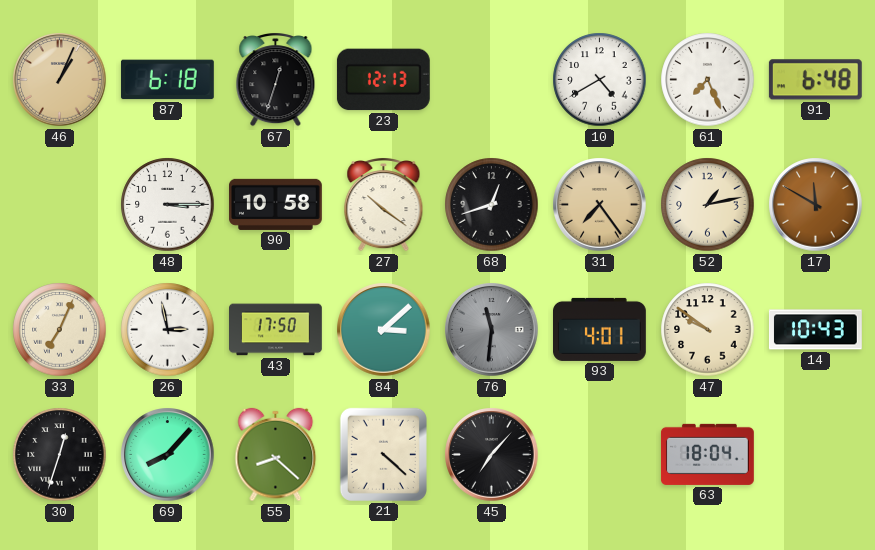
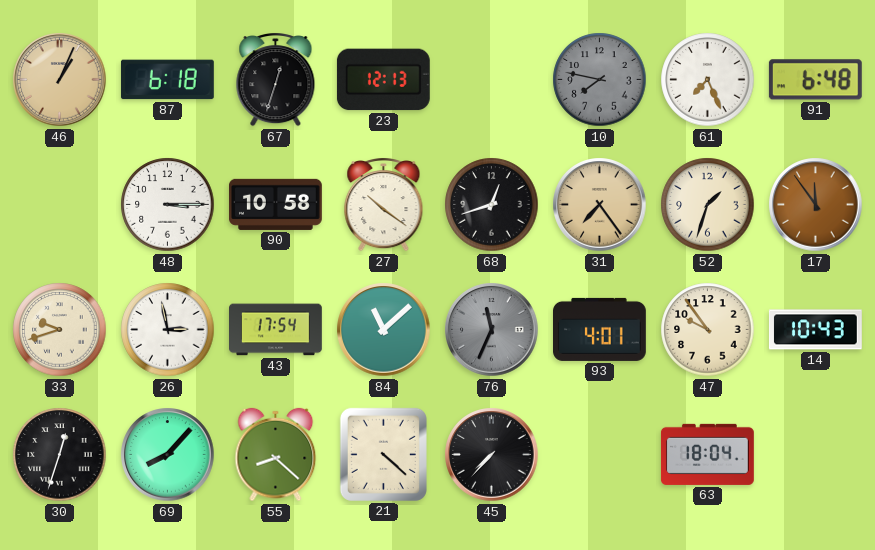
10: 4:40 -> 7:47
10 dial: white -> grey
52: 1:13 -> 1:33
17: 11:50 -> 11:54
33: 7:04 -> 9:42
43: 17:50 -> 17:54
84: 3:08 -> 11:08
76: 11:31 -> 11:34
47: 9:51 -> 9:54
45: 7:07 -> 7:37
